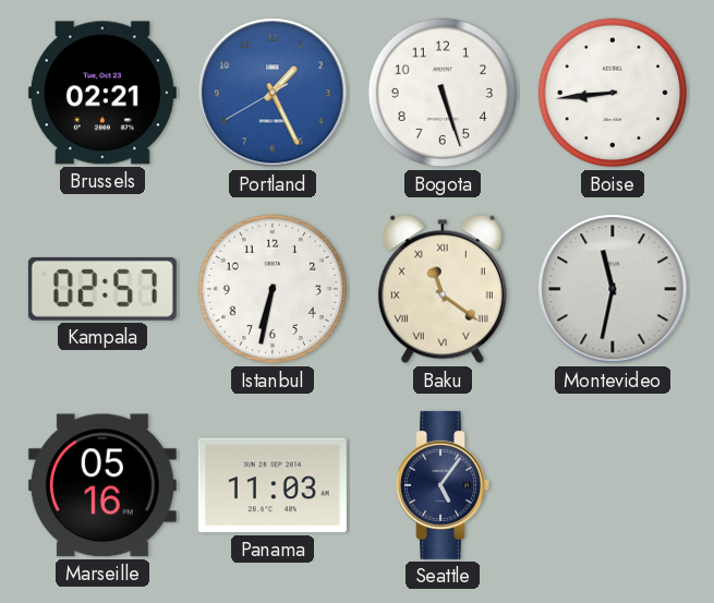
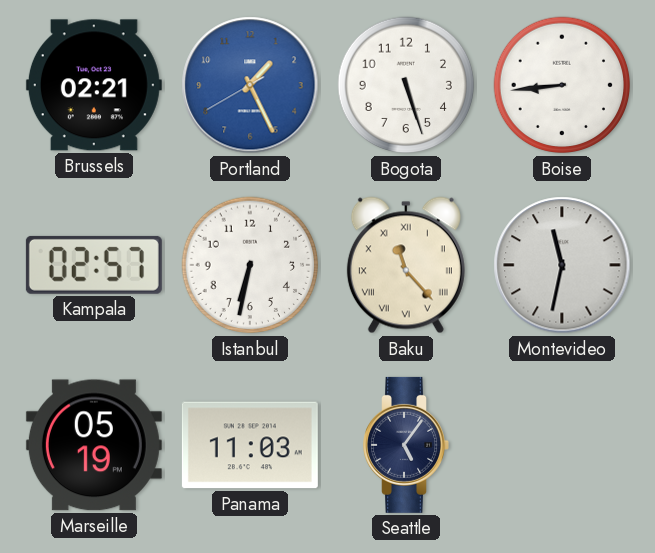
Baku: 11:21 -> 11:23
Marseille: 05:16 -> 05:19
